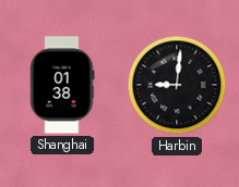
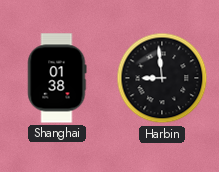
Harbin: 9:01 -> 8:59
